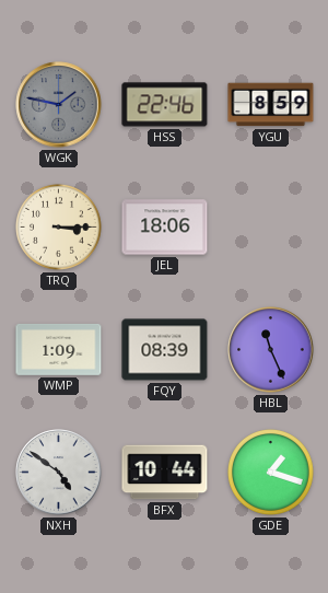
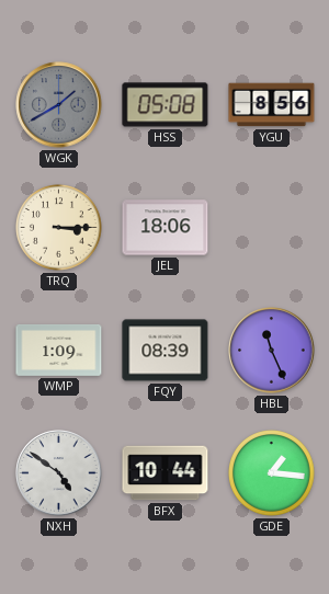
WGK: 1:47 -> 1:40
HSS: 22:46 -> 05:08
YGU: 8:59 -> 8:56
GDE: 1:18 -> 1:16
